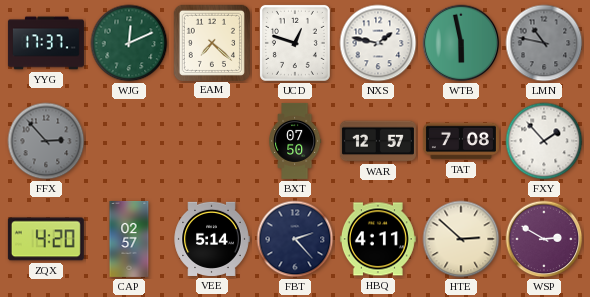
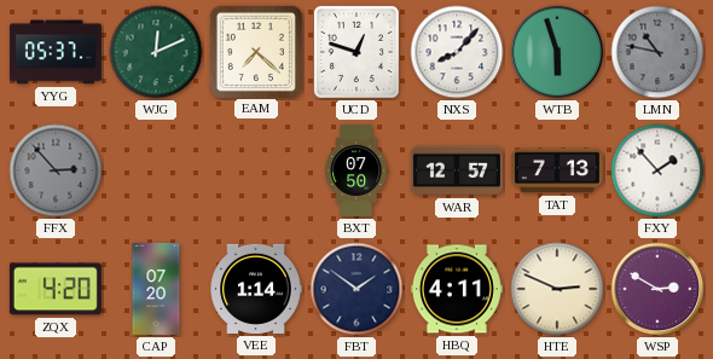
YYG: 17:37 -> 05:37
NXS: 1:47 -> 8:07
WTB: 5:58 -> 5:57
TAT: 7:08 -> 7:13
CAP: 02:57 -> 07:20
VEE: 5:14 -> 1:14
FBT: 2:23 -> 1:51
HTE: 2:52 -> 2:49
